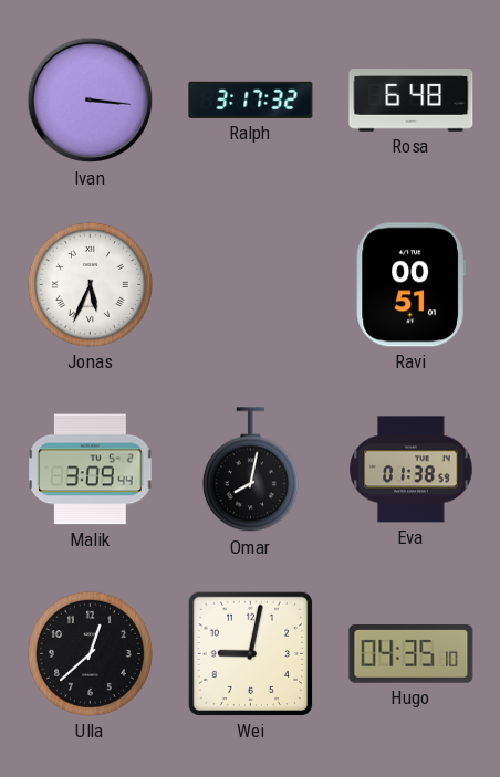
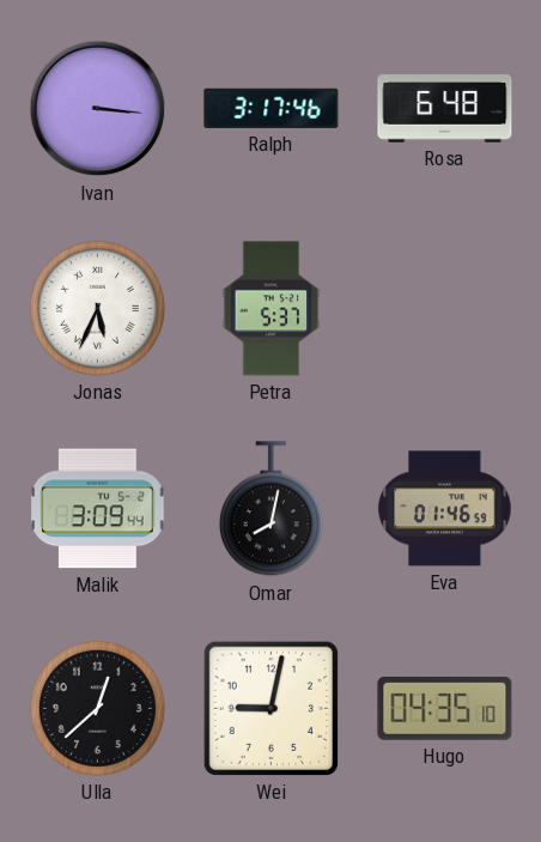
Ralph: 3:17:32 -> 3:17:46
Petra: none -> 5:37
Ravi: 00:51 -> none
Eva: 01:38 -> 01:46
